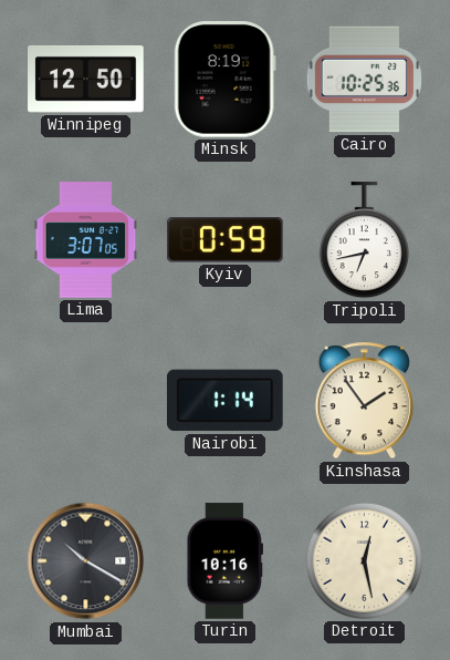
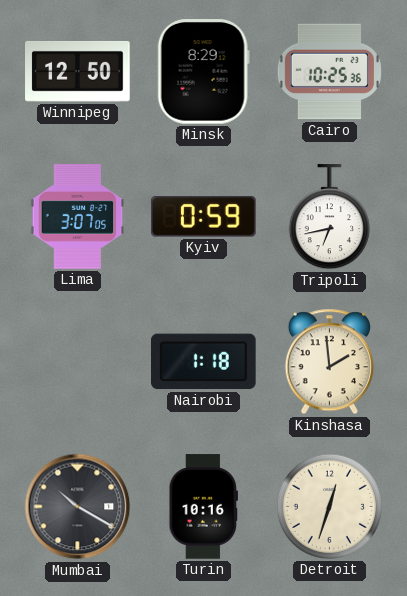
Minsk: 8:19 -> 8:29
Nairobi: 1:14 -> 1:18
Kinshasa: 1:54 -> 1:59
Detroit: 12:28 -> 12:33
